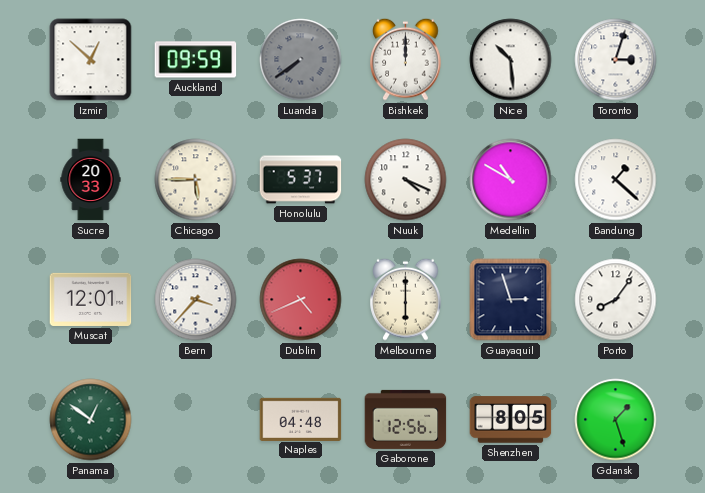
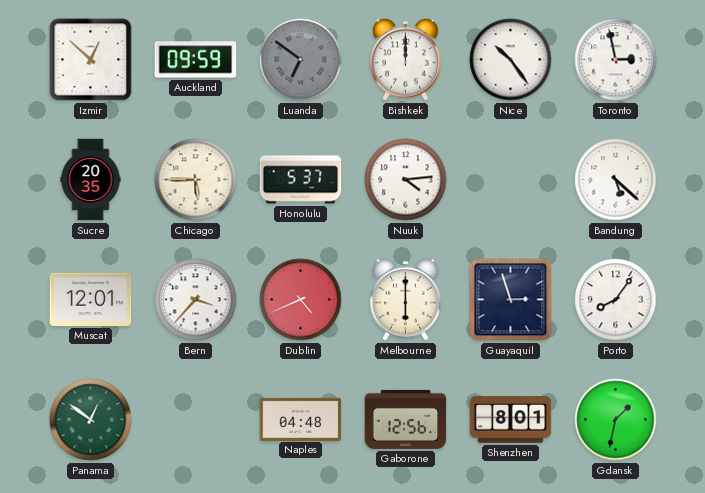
Luanda: 7:39 -> 6:51
Nice: 10:29 -> 10:24
Toronto: 3:03 -> 2:58
Sucre: 20:33 -> 20:35
Nuuk: 4:19 -> 4:14
Medellin: 10:50 -> none
Bandung: 1:22 -> 5:22
Shenzhen: 8:05 -> 8:01
Gdansk: 1:27 -> 1:32
